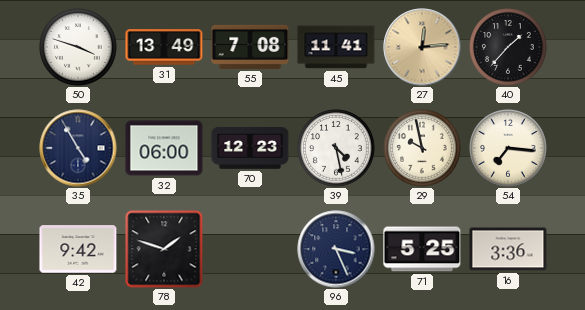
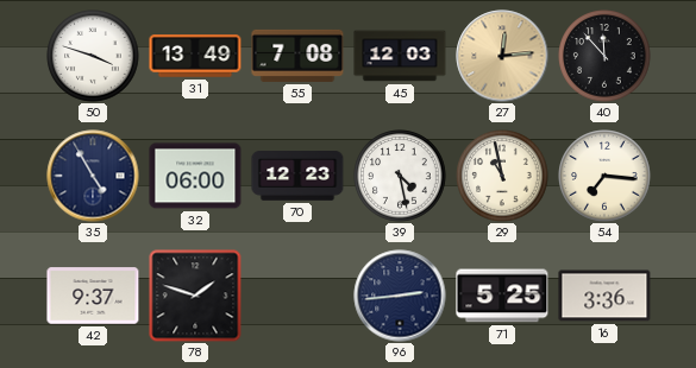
45: 11:41 -> 12:03
40: 1:37 -> 11:53
29: 9:58 -> 10:58
42: 9:42 -> 9:37
96: 3:26 -> 2:44
